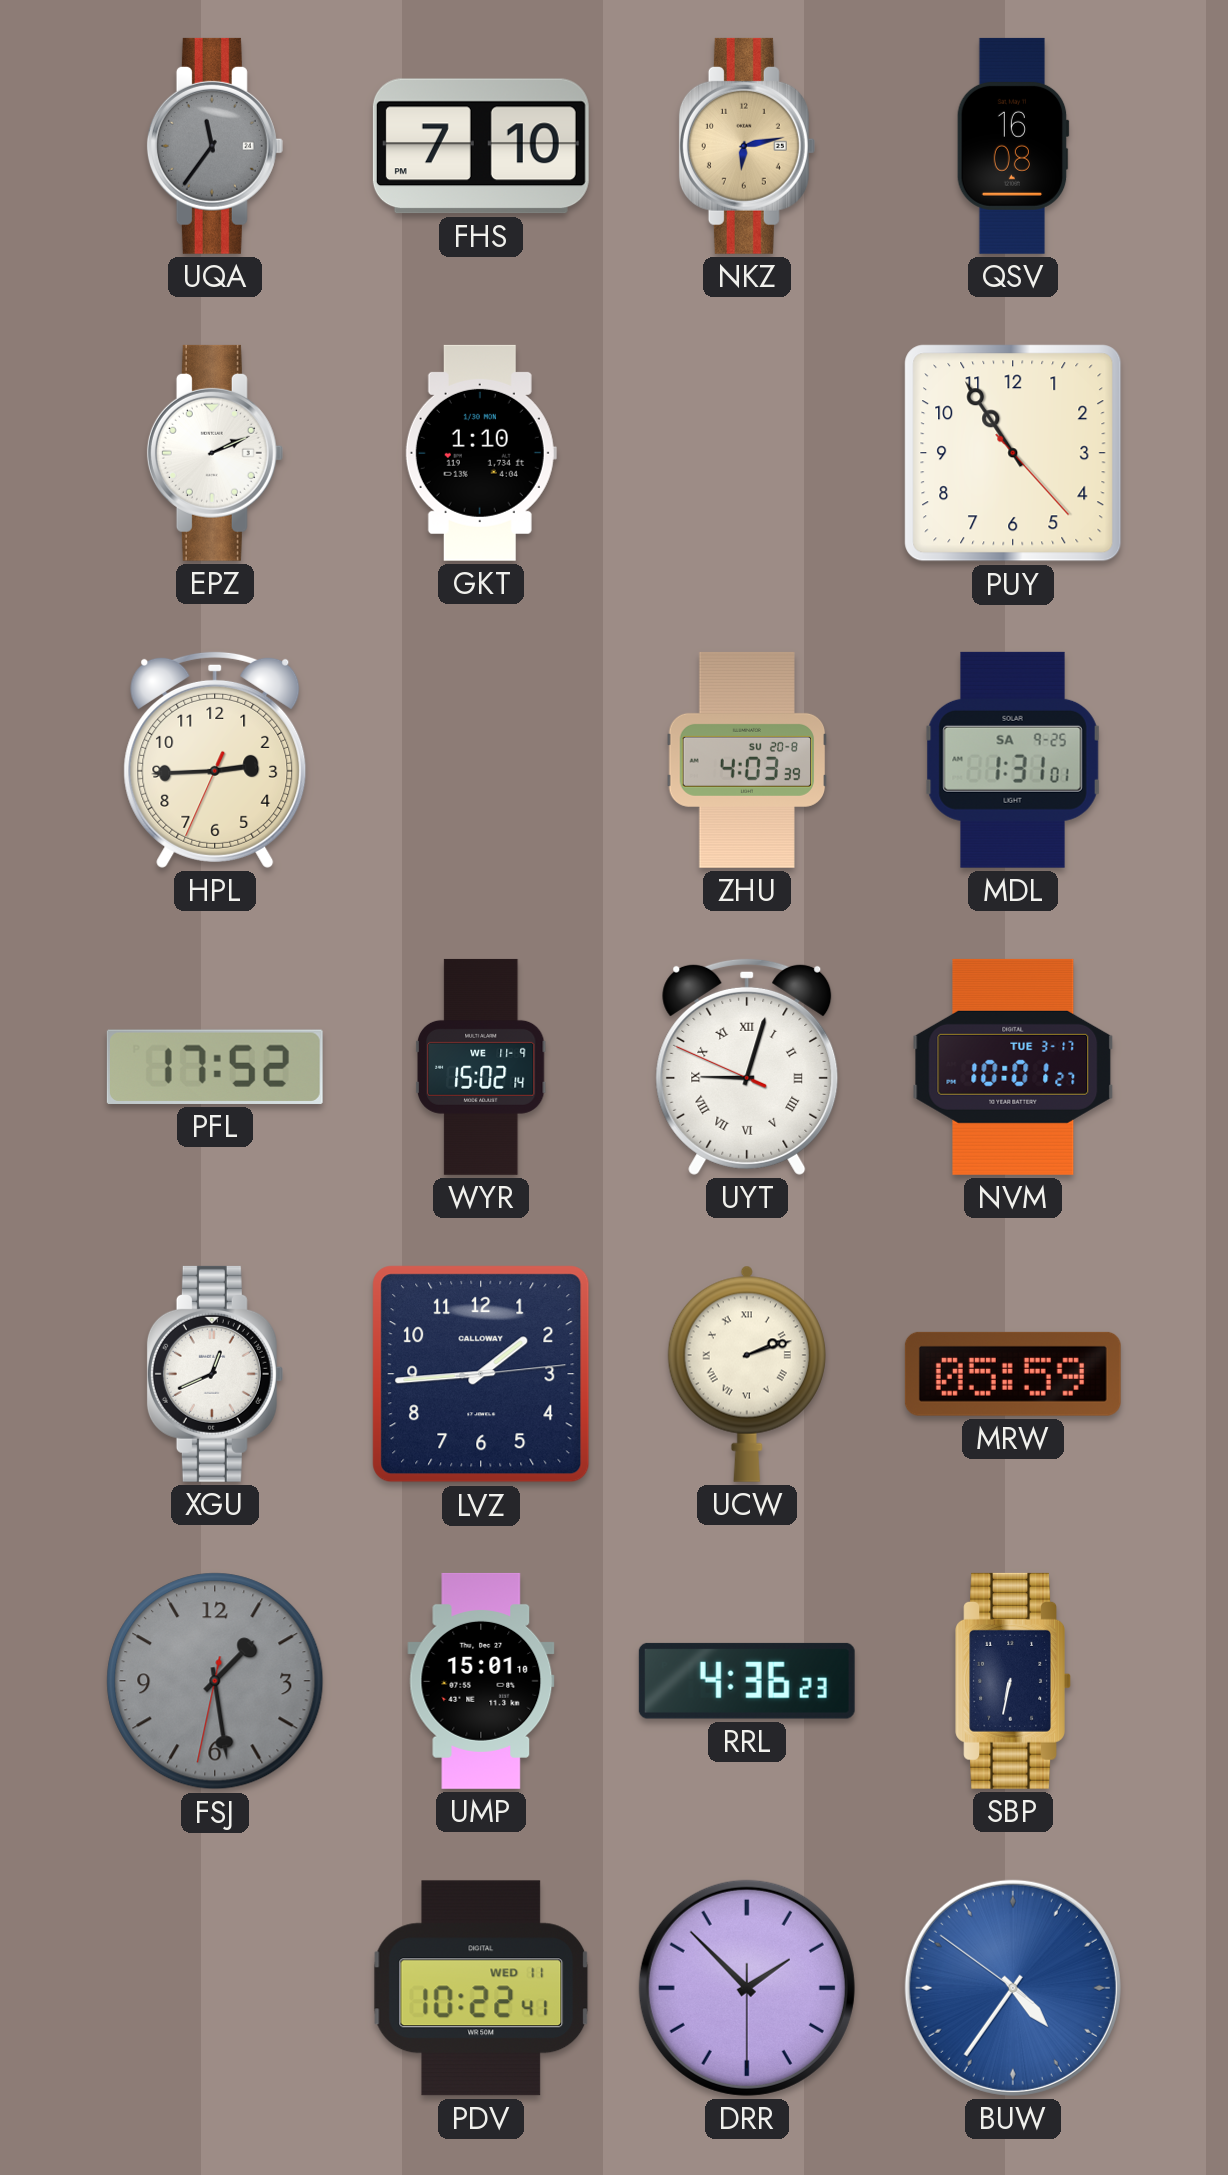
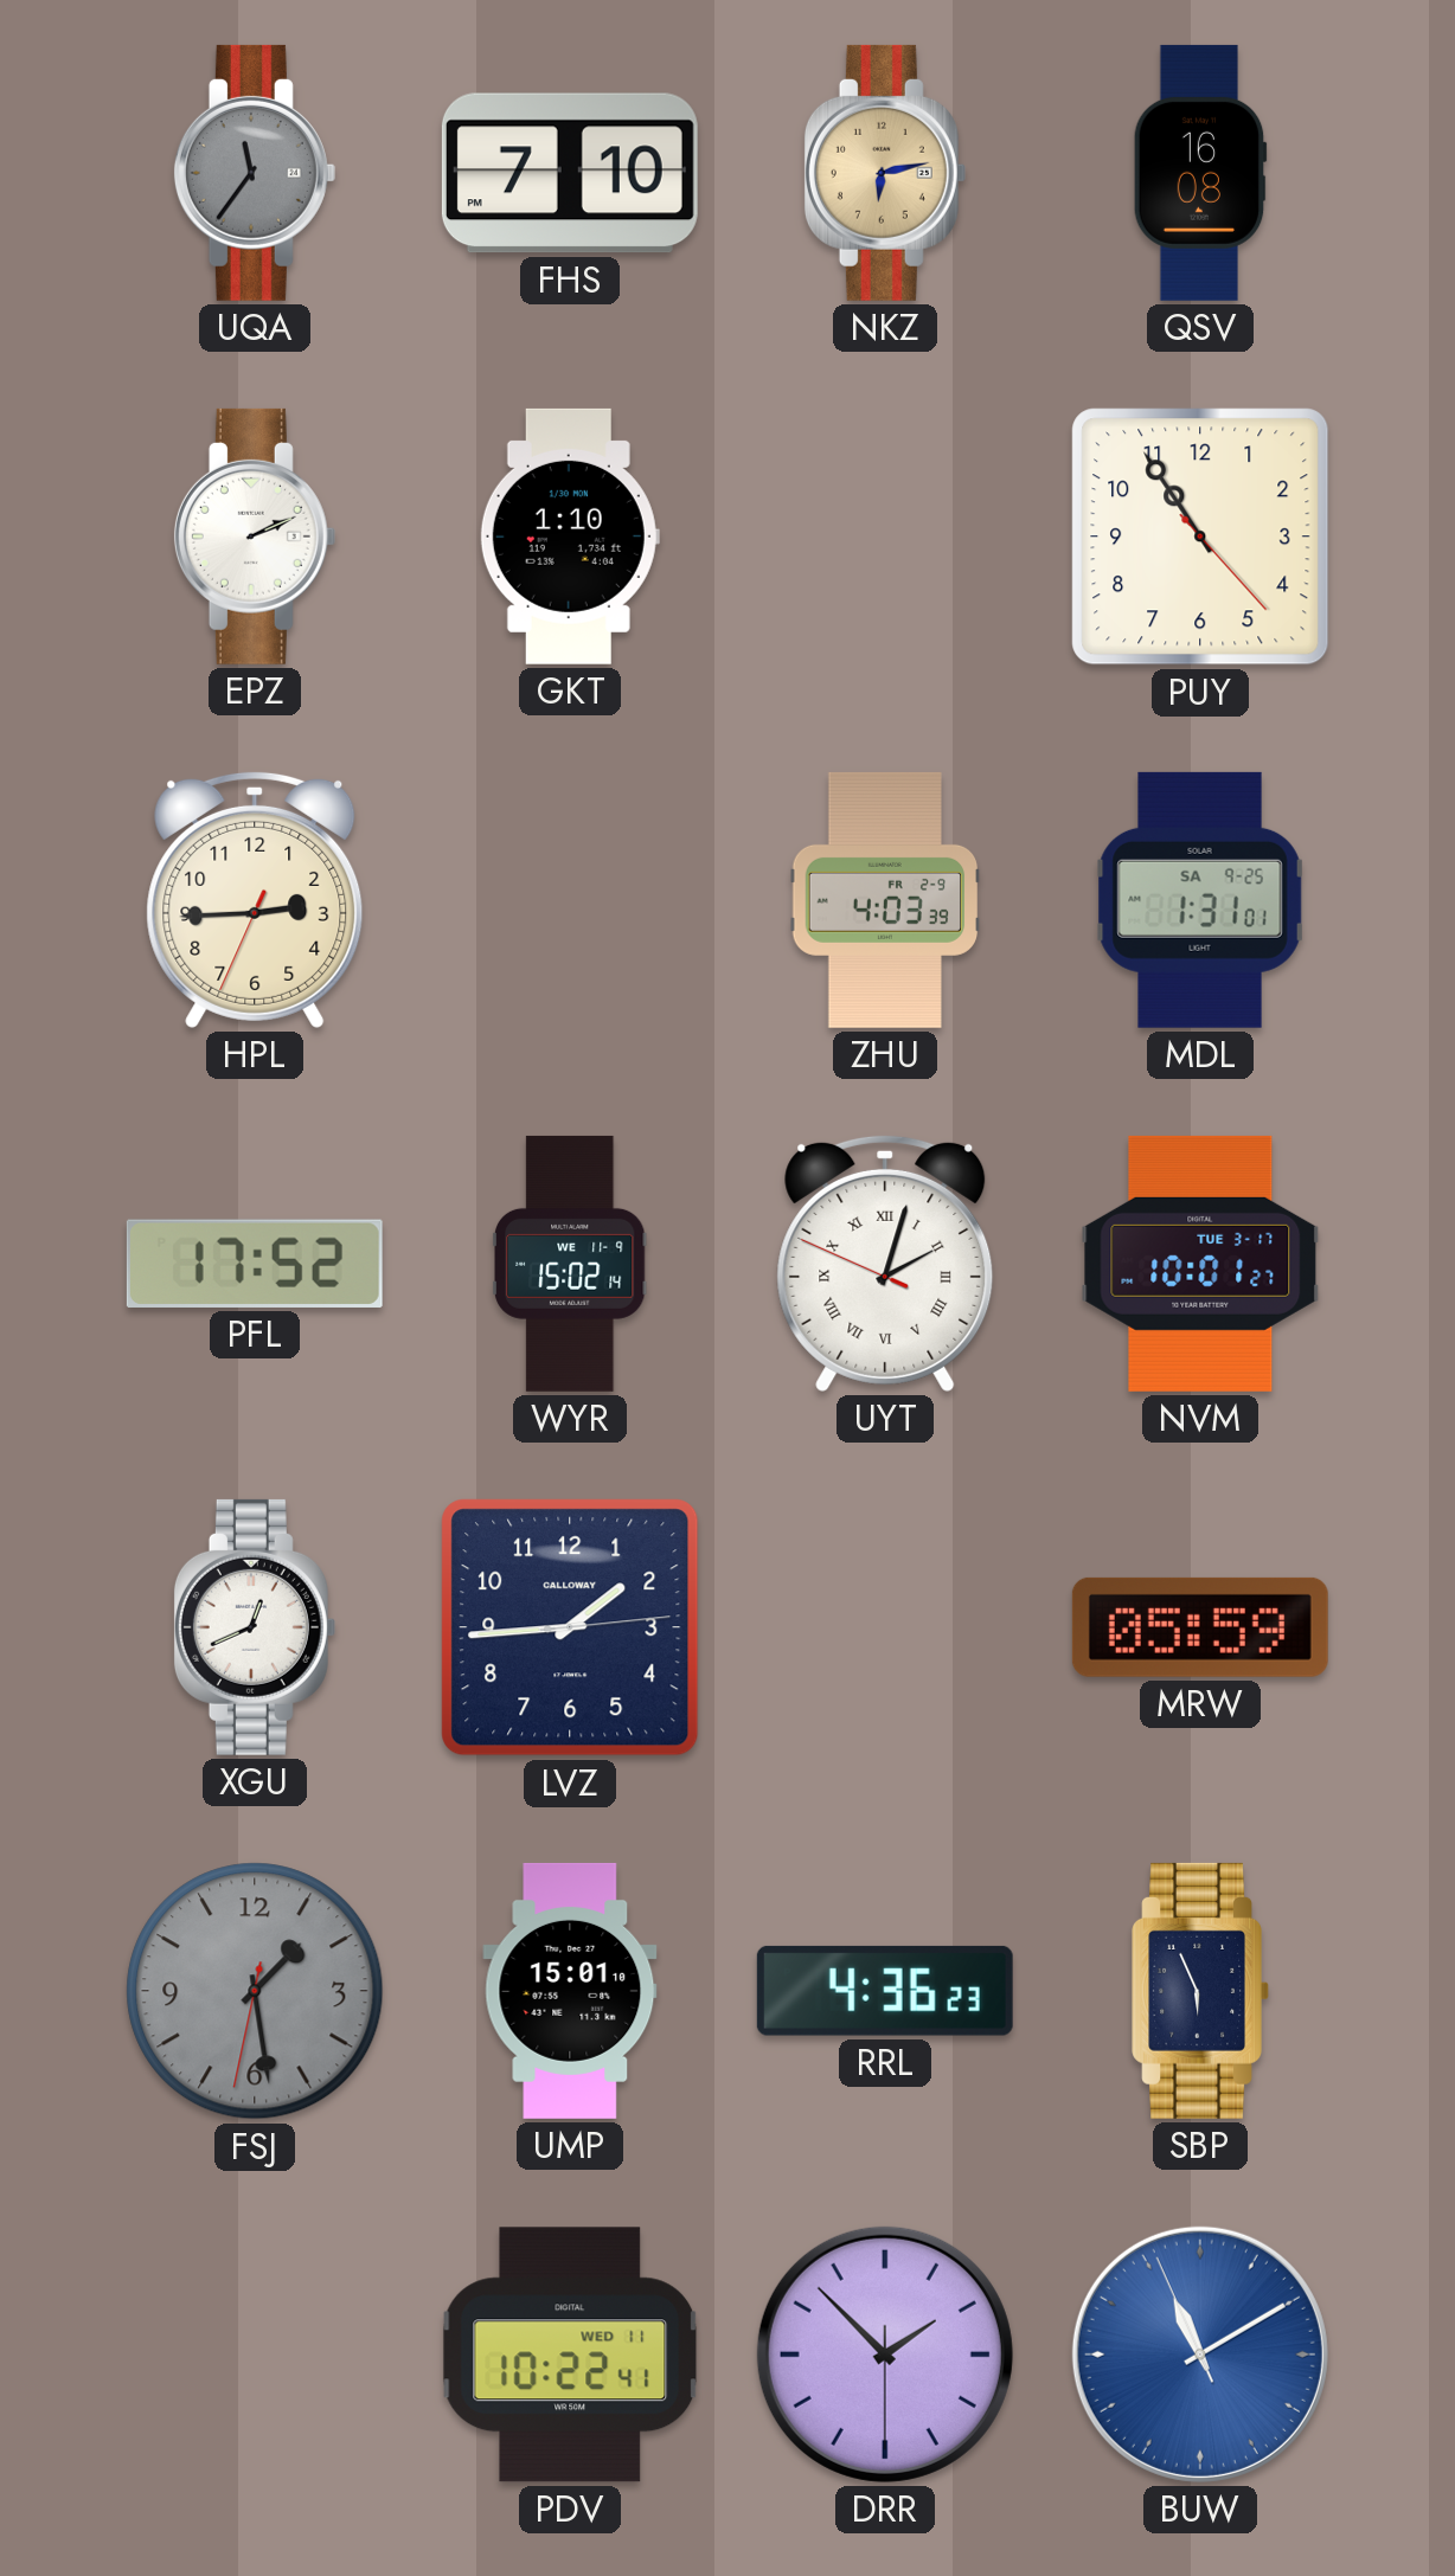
ZHU date: SU 20-8 -> FR 2-9
UYT: 9:02 -> 2:02
UCW: 2:12 -> none
SBP: 6:32 -> 5:56
BUW: 4:35 -> 11:09
